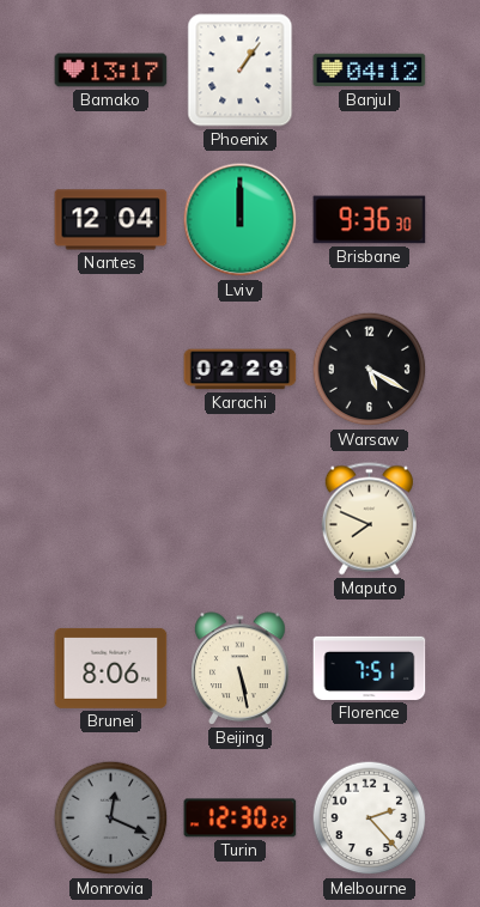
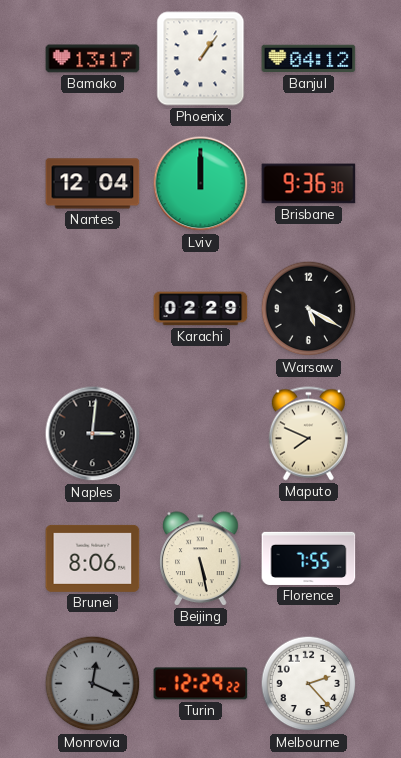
Naples: none -> 3:01
Florence: 7:51 -> 7:55
Turin: 12:30 -> 12:29
